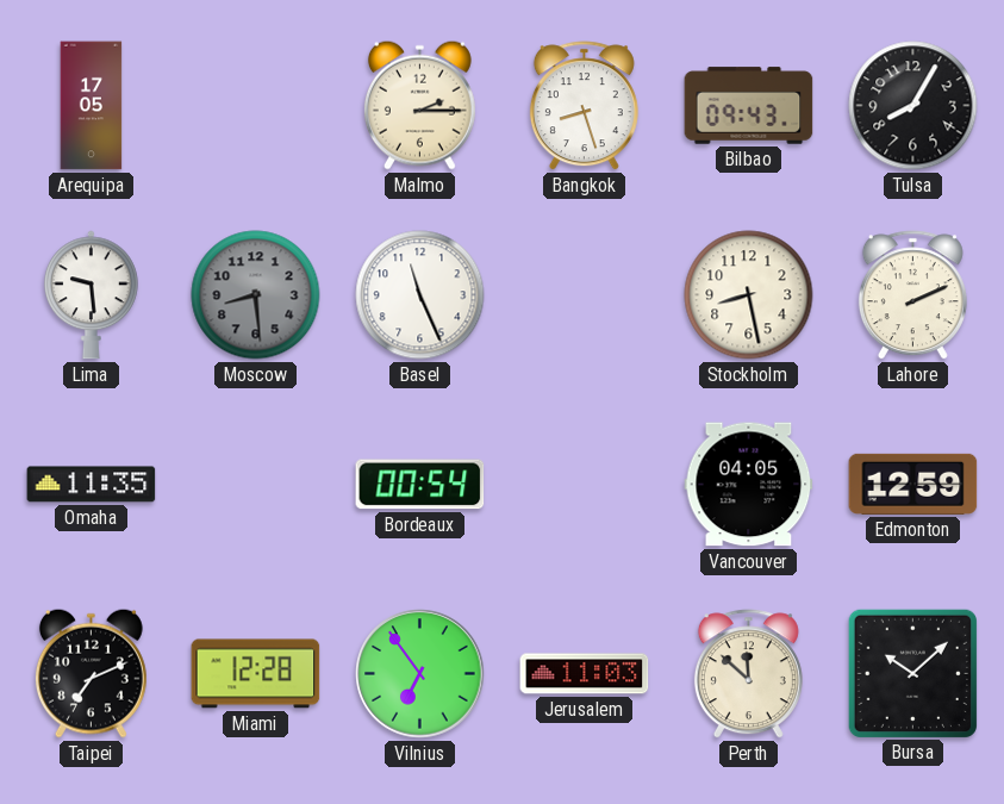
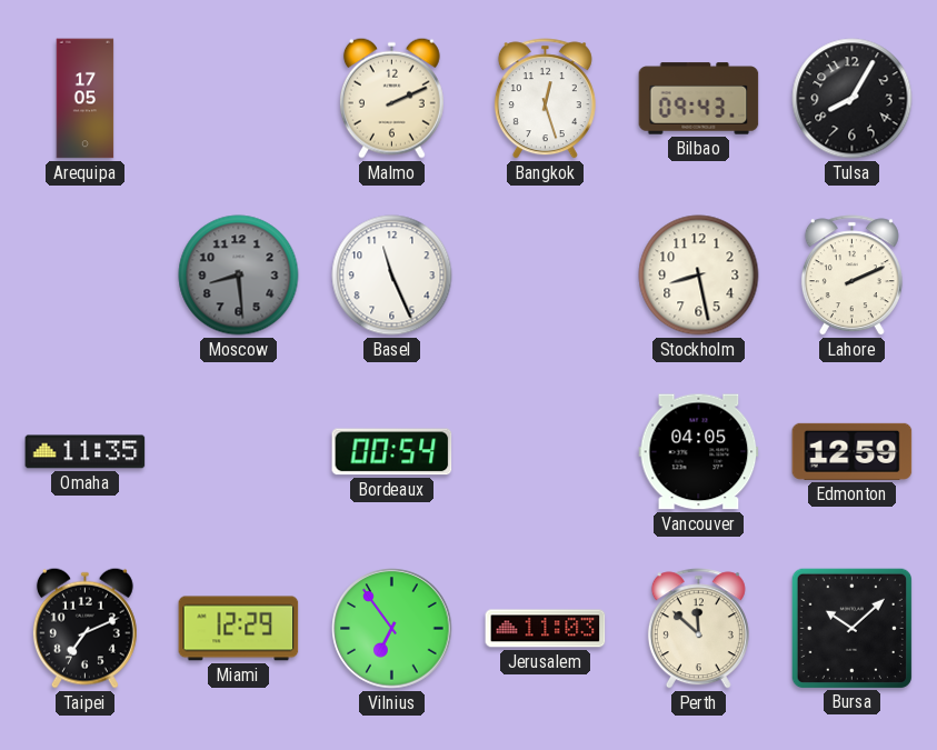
Malmo: 2:15 -> 2:11
Bangkok: 8:27 -> 12:27
Lima: 9:29 -> none
Miami: 12:28 -> 12:29
